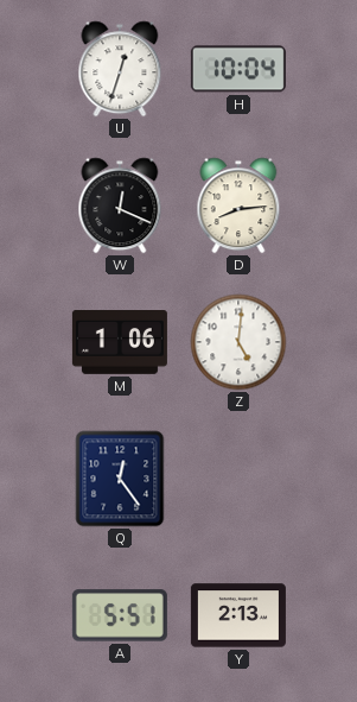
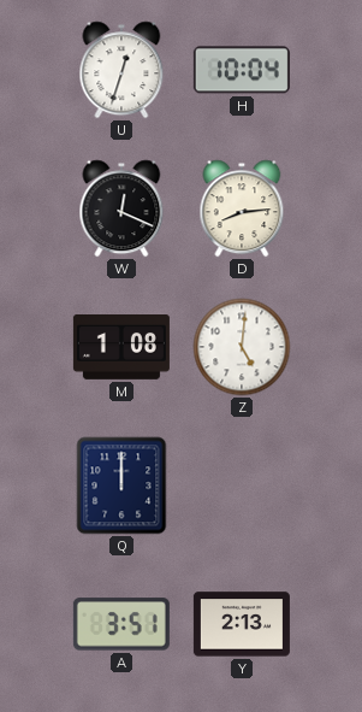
M: 1:06 -> 1:08
Q: 12:24 -> 12:00
A: 5:51 -> 3:51
